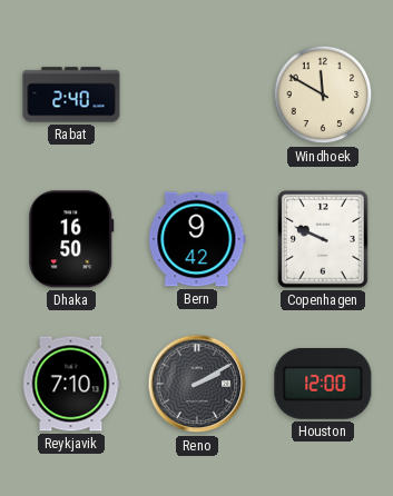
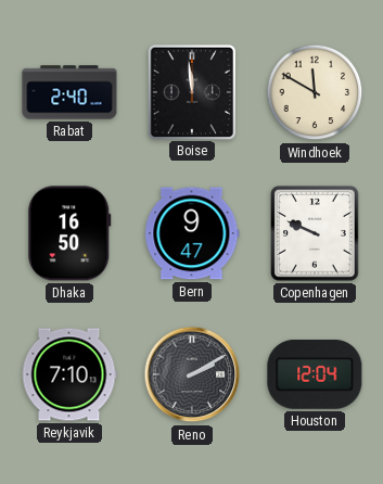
Boise: none -> 11:59
Bern: 9:42 -> 9:47
Houston: 12:00 -> 12:04
